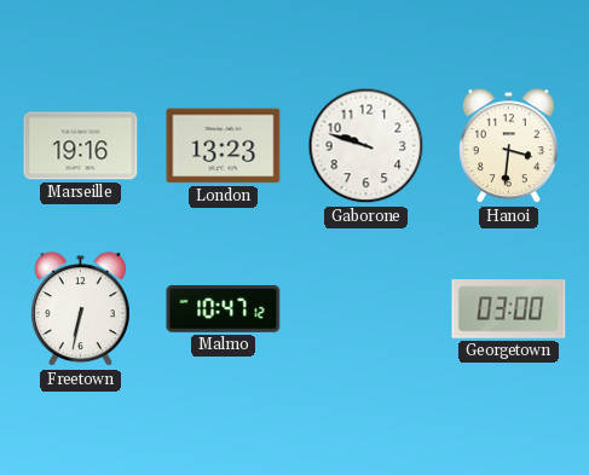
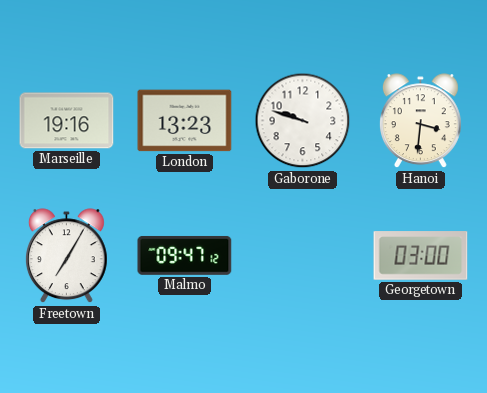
Freetown: 6:32 -> 7:05
Malmo: 10:47 -> 09:47
